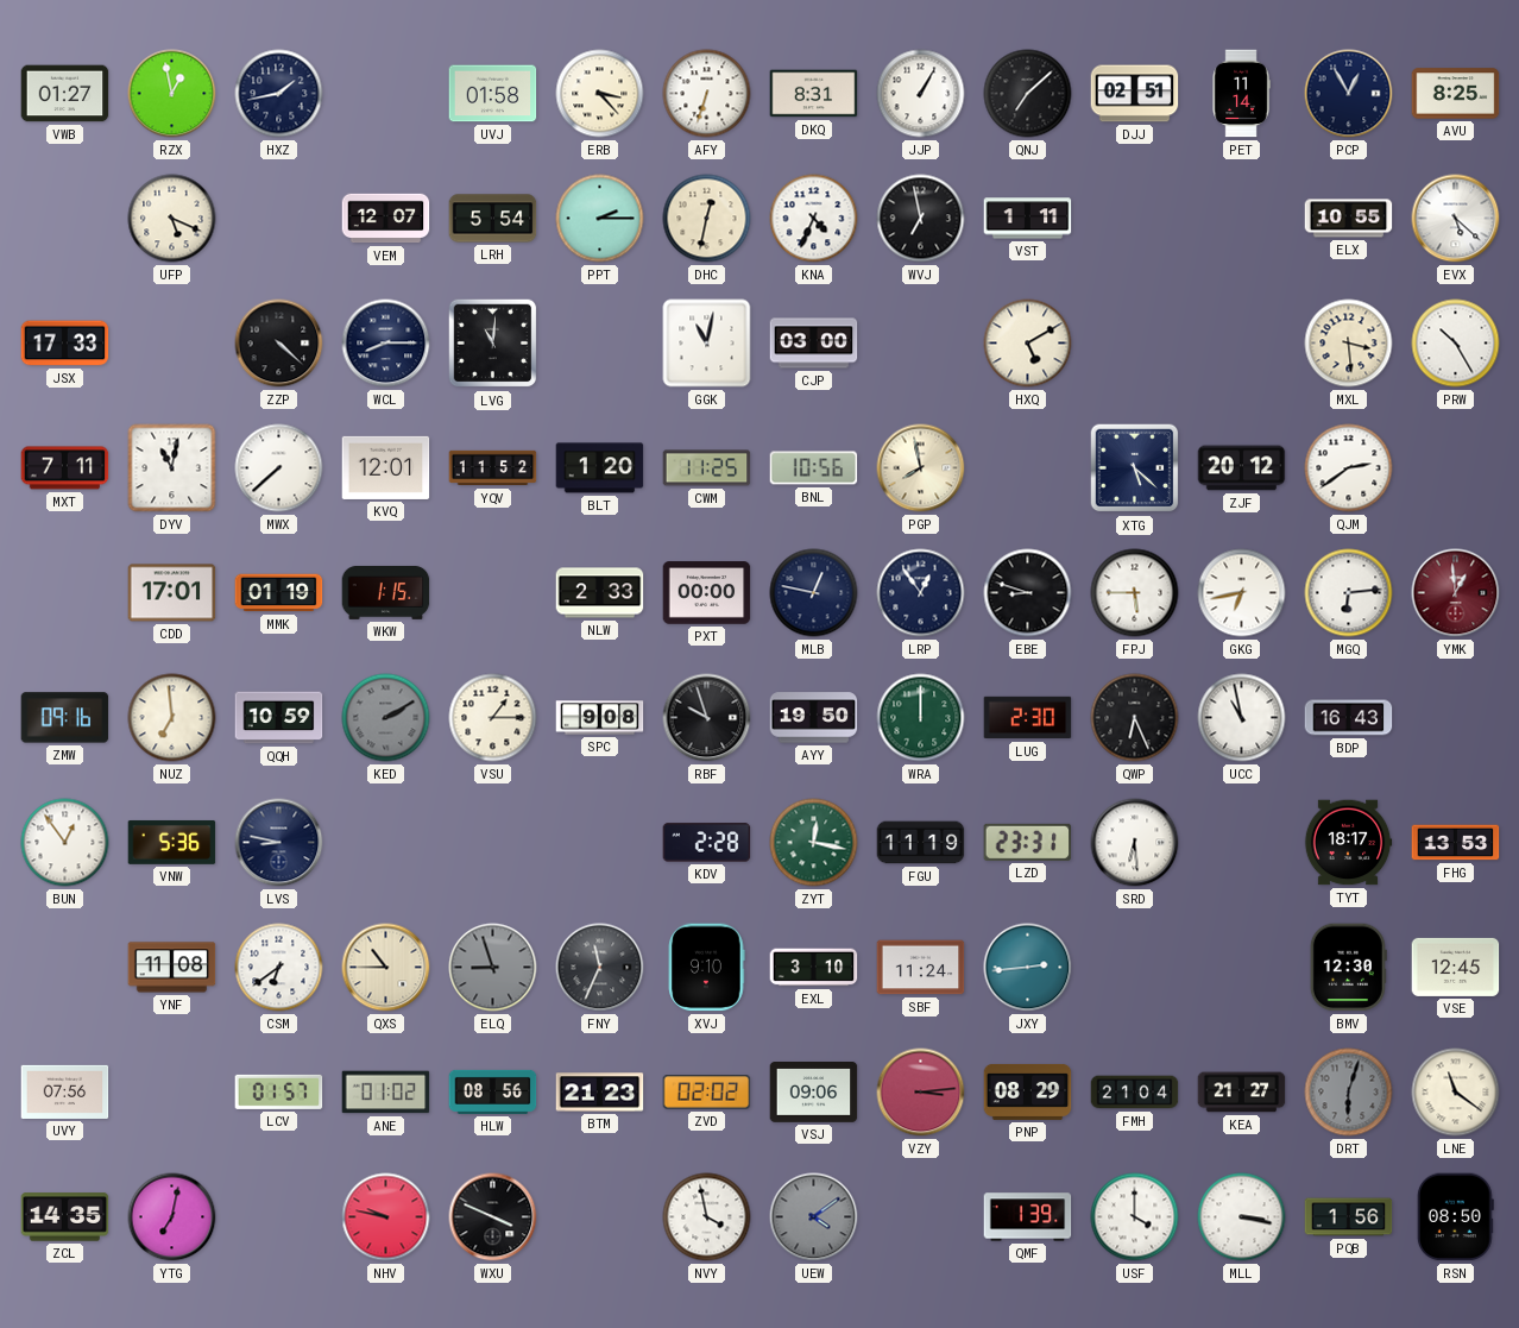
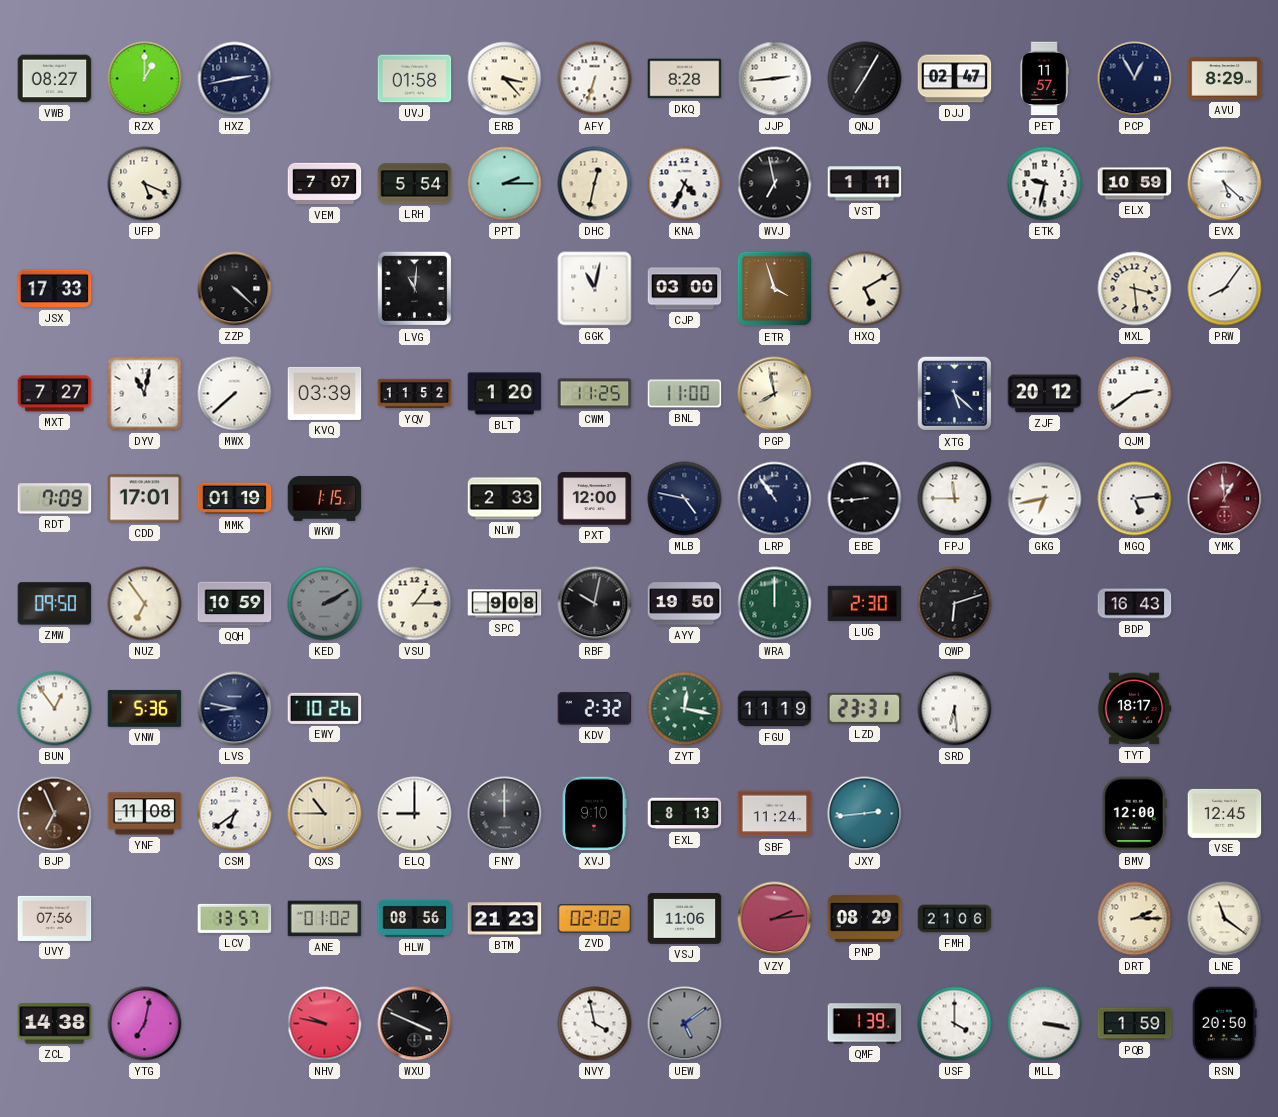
VWB: 01:27 -> 08:27
RZX: 12:58 -> 1:00
HXZ: 1:43 -> 2:43
DKQ: 8:31 -> 8:28
JJP: 1:05 -> 2:44
QNJ: 7:08 -> 7:05
DJJ: 02:51 -> 02:47
PET: 11:14 -> 11:57
AVU: 8:25 -> 8:29
VEM: 12:07 -> 7:07
ETK: none -> 9:32
ELX: 10:55 -> 10:59
WCL: 8:15 -> none
ETR: none -> 3:57
PRW: 10:25 -> 8:06
MXT: 7:11 -> 7:27
KVQ: 12:01 -> 03:39
BNL: 10:56 -> 11:00
RDT: none -> 7:09
PXT: 00:00 -> 12:00
MLB: 12:47 -> 4:47
LRP: 12:54 -> 10:54
EBE: 8:48 -> 8:44
FPJ: 5:45 -> 11:45
MGQ: 6:14 -> 5:14
ZMW: 09:16 -> 09:50
NUZ: 6:59 -> 6:54
RBF: 9:57 -> 10:02
QWP: 6:26 -> 6:12
UCC: 10:58 -> none
EWY: none -> 10:26
KDV: 2:28 -> 2:32
FHG: 13:53 -> none
BJP: none -> 6:56
ELQ: 8:57 -> 9:00
ELQ dial: grey -> white
FNY: 11:34 -> 12:00
EXL: 3:10 -> 8:13
BMV: 12:30 -> 12:00
LCV: 01:57 -> 13:57
VSJ: 09:06 -> 11:06
VZY: 3:14 -> 2:14
FMH: 21:04 -> 21:06
KEA: 21:27 -> none
DRT: 6:03 -> 2:15
DRT dial: grey -> cream
ZCL: 14:35 -> 14:38
UEW: 4:09 -> 5:09
PQB: 1:56 -> 1:59
RSN: 08:50 -> 20:50
